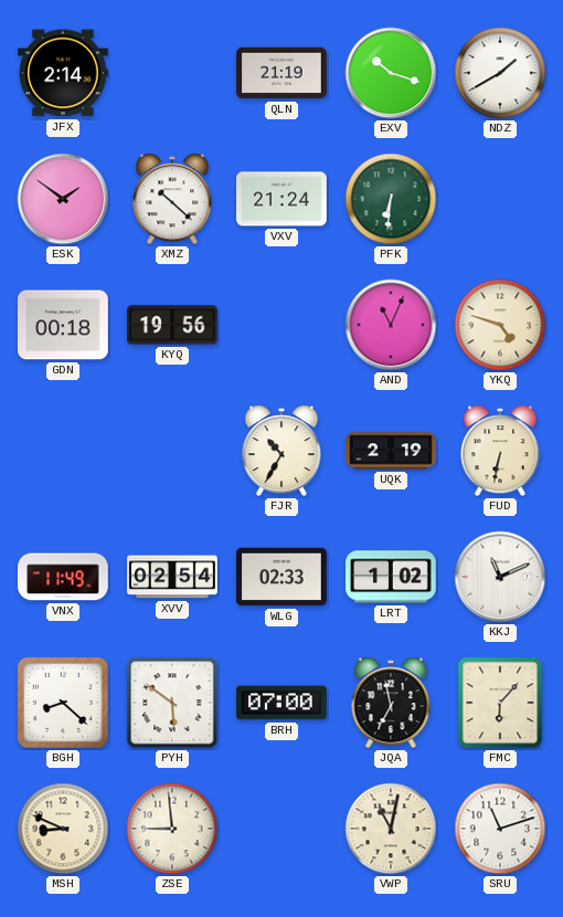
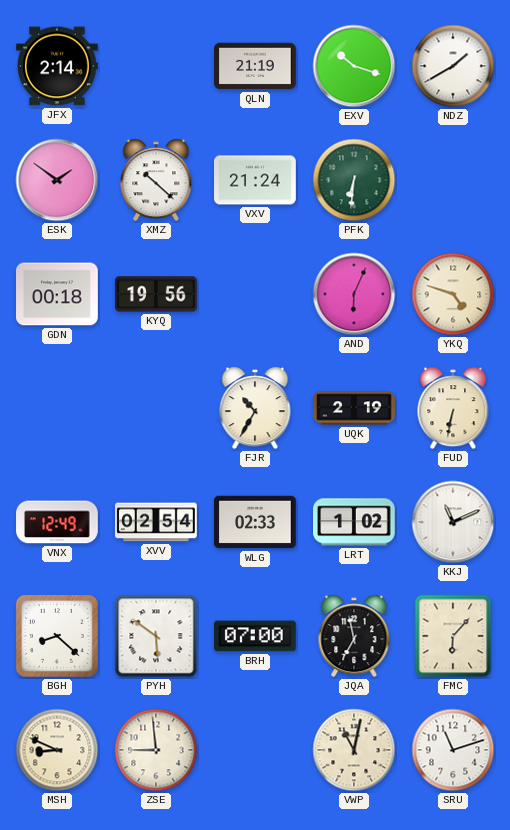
AND: 11:04 -> 6:04
VNX: 11:49 -> 12:49
